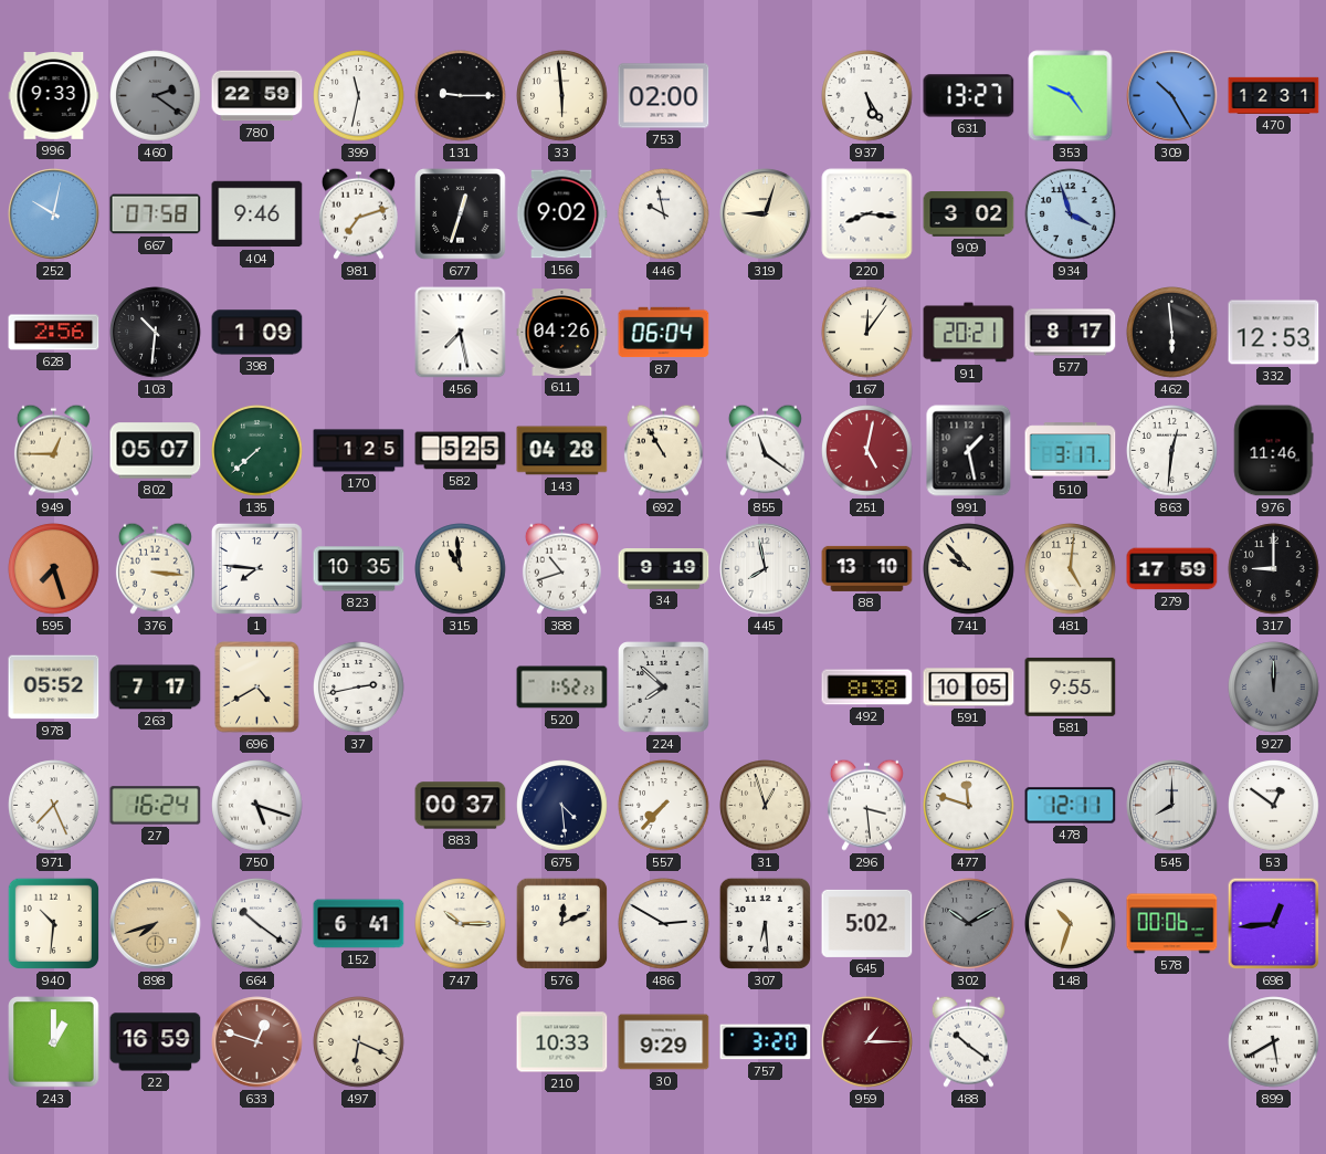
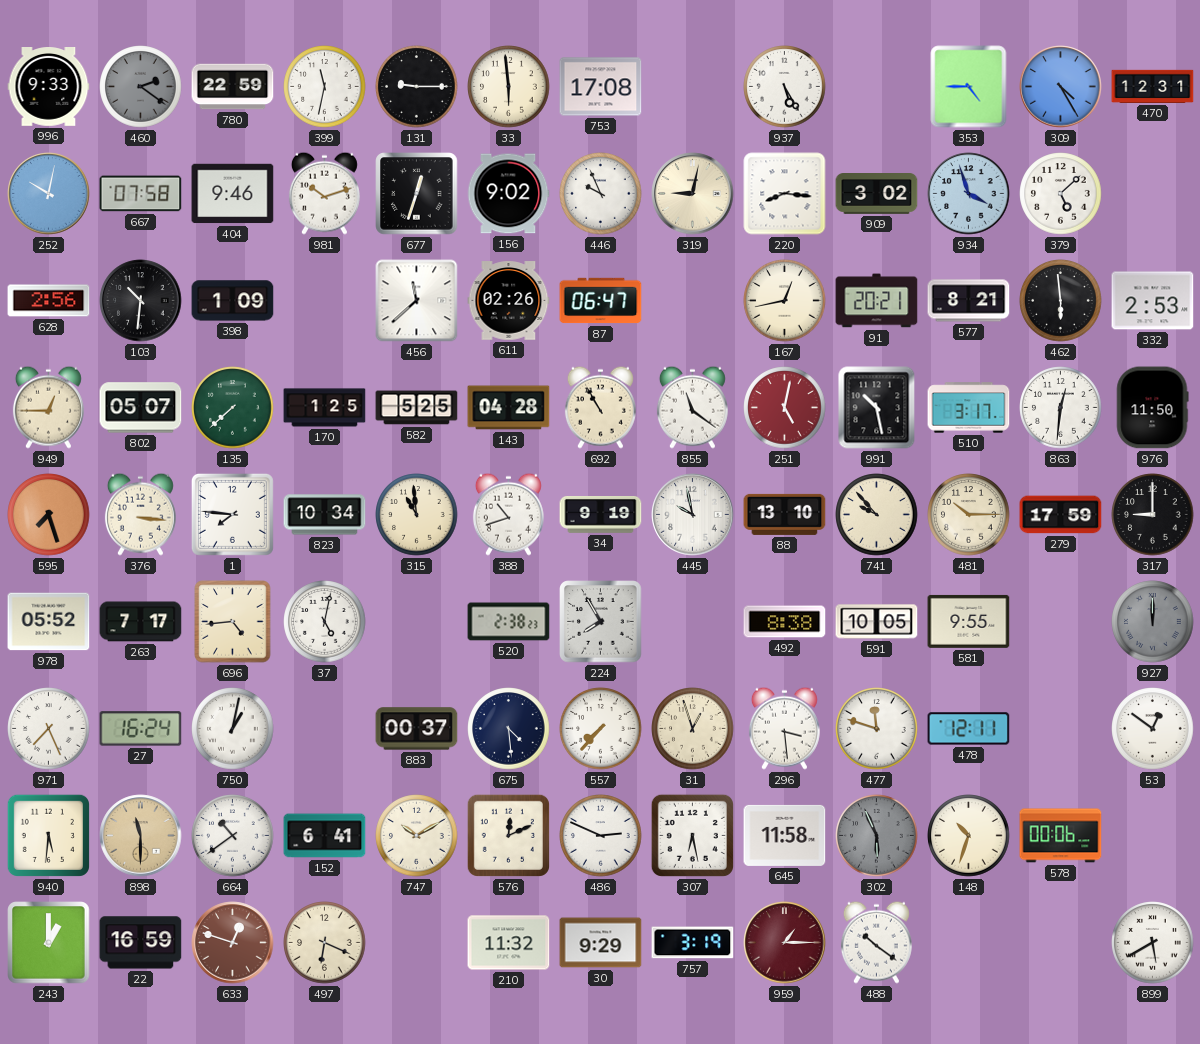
753: 02:00 -> 17:08
631: 13:27 -> none
353: 4:49 -> 4:45
309: 10:25 -> 4:25
981: 7:12 -> 10:12
446: 9:58 -> 9:56
319: 9:03 -> 9:02
379: none -> 5:08
456: 7:28 -> 11:38
611: 04:26 -> 02:26
87: 06:04 -> 06:47
167: 12:06 -> 12:43
577: 8:17 -> 8:21
332: 12:53 -> 2:53
991: 1:28 -> 10:28
976: 11:46 -> 11:50
823: 10:35 -> 10:34
445: 7:58 -> 9:58
481: 5:01 -> 10:15
696: 4:40 -> 4:44
37: 2:43 -> 5:02
520: 1:52 -> 2:38
224: 7:52 -> 7:55
750: 5:18 -> 1:02
545: 8:00 -> none
940: 10:31 -> 5:31
898: 7:42 -> 11:30
664: 10:21 -> 10:39
747: 10:15 -> 10:10
486: 2:50 -> 2:49
307: 6:29 -> 6:28
645: 5:02 -> 11:58
302: 10:10 -> 5:56
698: 12:44 -> none
210: 10:33 -> 11:32
757: 3:20 -> 3:19
